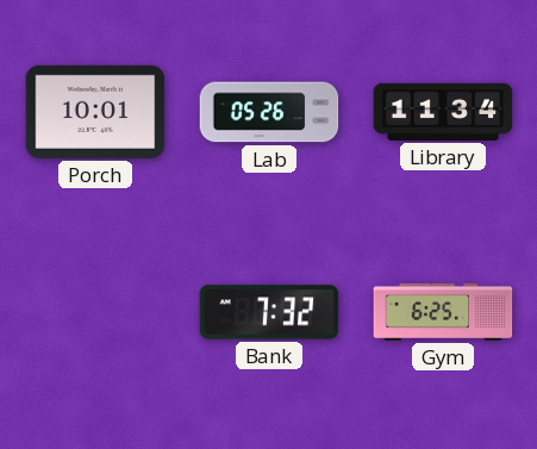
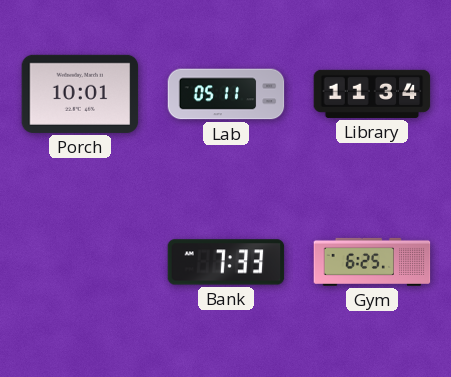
Lab: 05:26 -> 05:11
Bank: 7:32 -> 7:33
